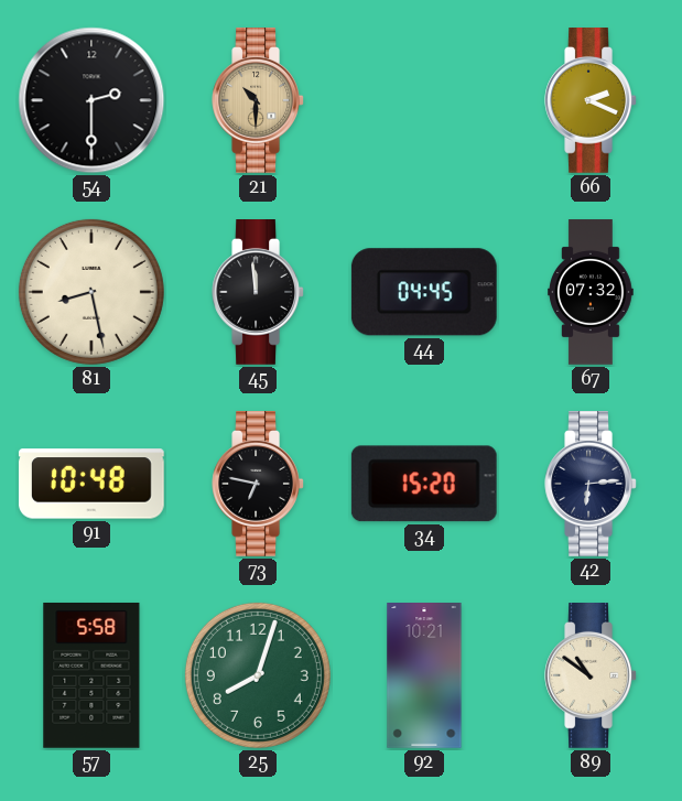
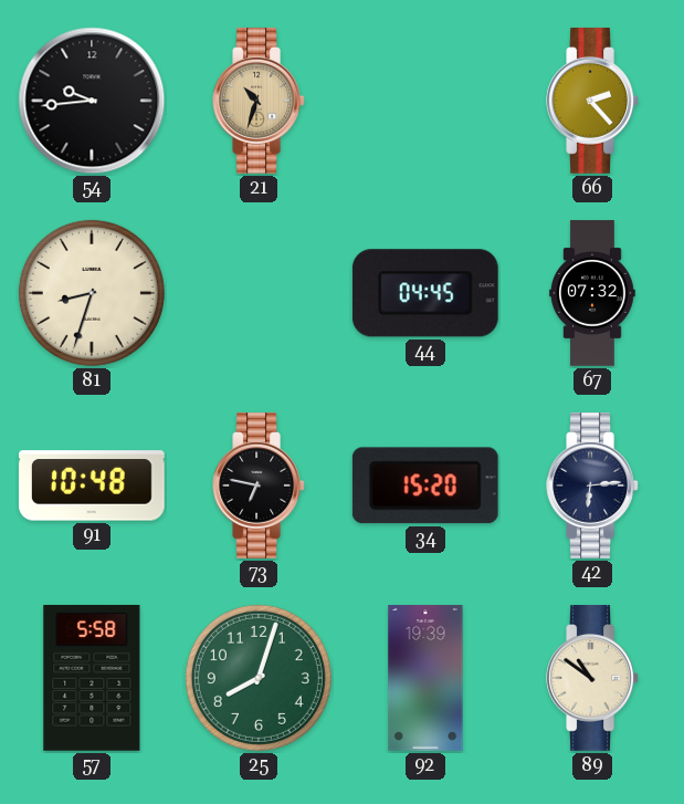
54: 2:30 -> 9:44
21: 10:30 -> 10:33
66: 2:19 -> 2:23
81: 8:28 -> 8:33
45: 11:59 -> none
92: 10:21 -> 19:39
